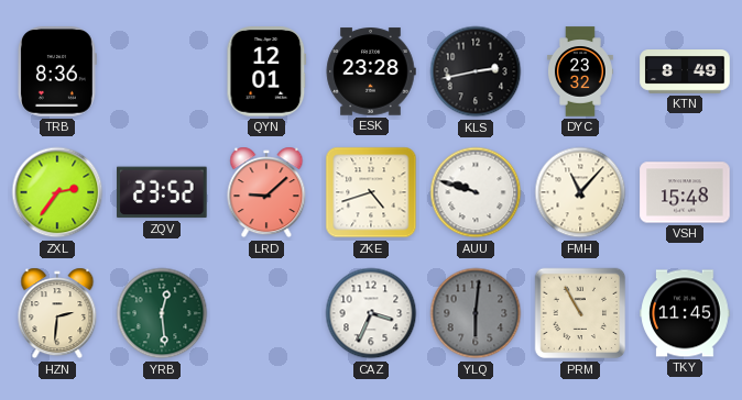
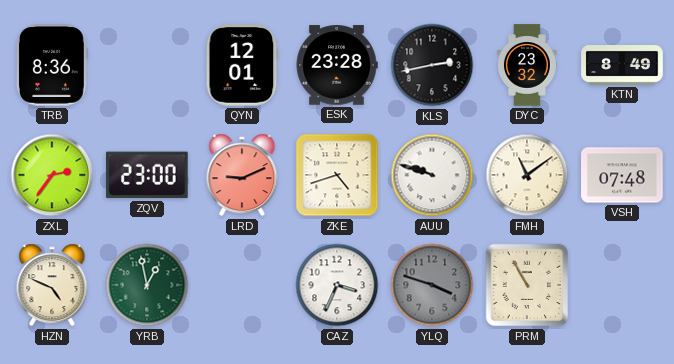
ZQV: 23:52 -> 23:00
LRD: 9:08 -> 9:11
FMH: 11:07 -> 11:09
VSH: 15:48 -> 07:48
HZN: 2:31 -> 4:49
YRB: 12:29 -> 12:58
YLQ: 6:01 -> 3:48
TKY: 11:45 -> none
